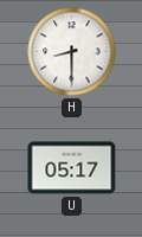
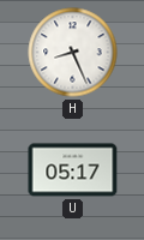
H: 8:30 -> 8:26
